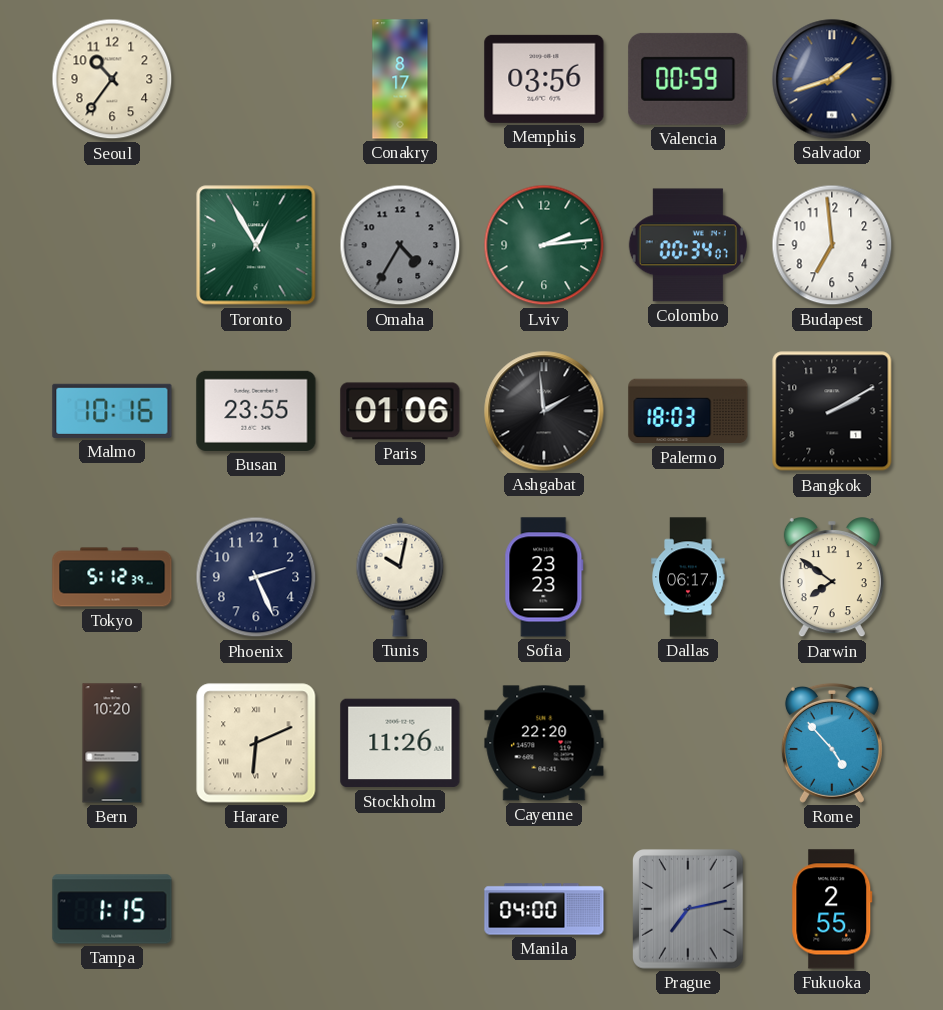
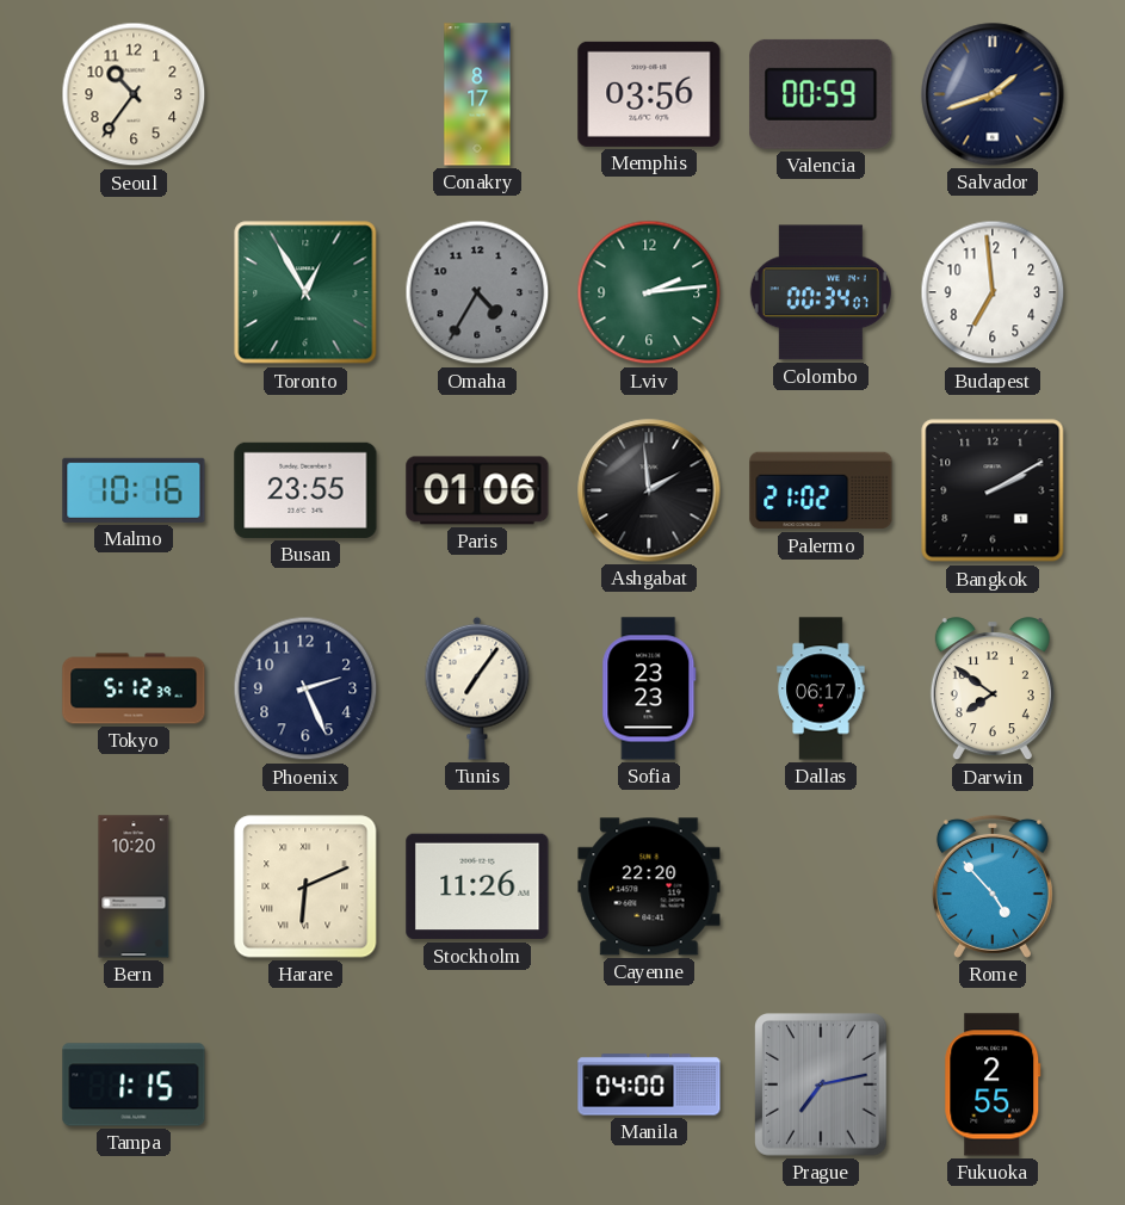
Palermo: 18:03 -> 21:02
Tunis: 10:02 -> 7:06
